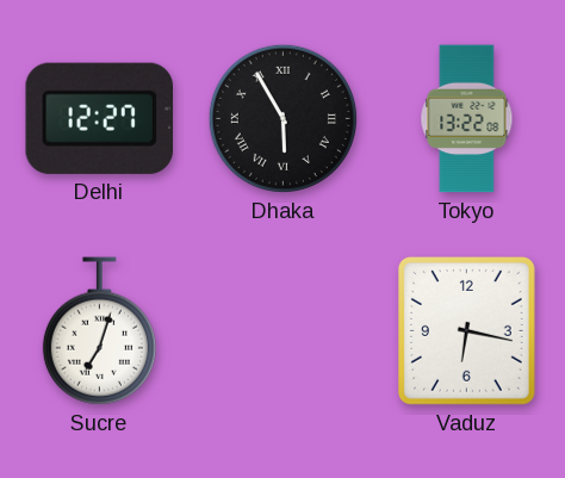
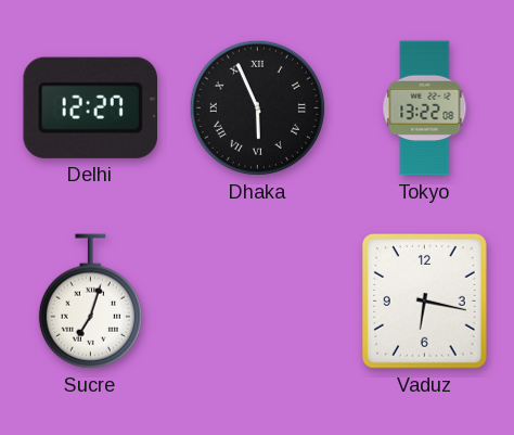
Dhaka: 5:55 -> 5:56
